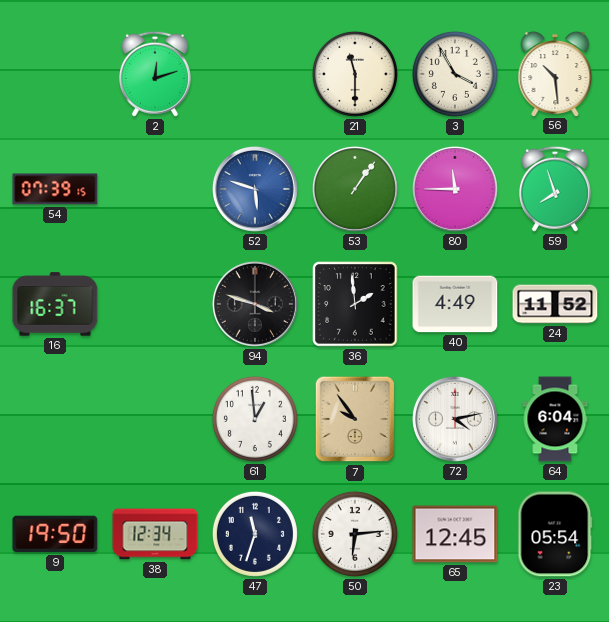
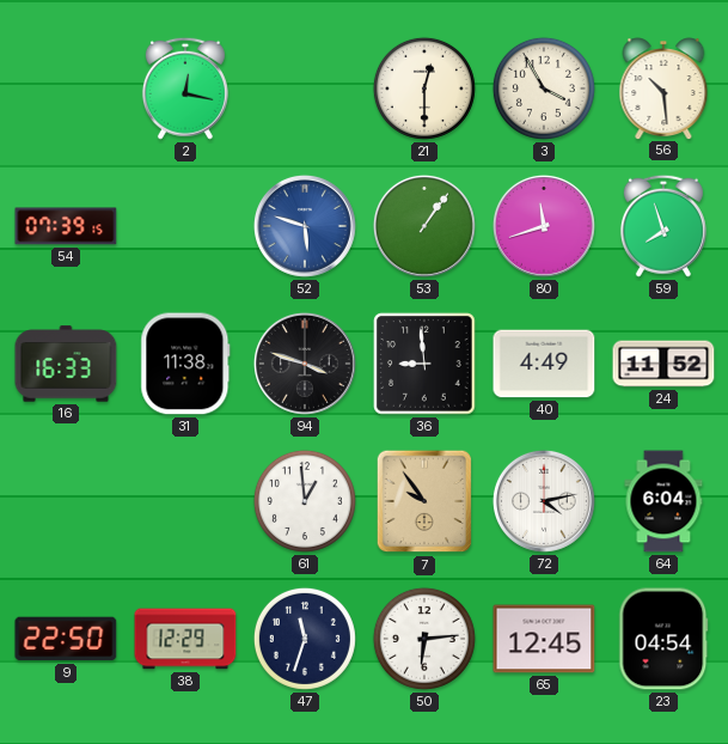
2: 12:12 -> 12:17
21: 11:30 -> 12:30
80: 11:45 -> 11:42
16: 16:37 -> 16:33
31: none -> 11:38
36: 1:59 -> 8:59
9: 19:50 -> 22:50
38: 12:34 -> 12:29
23: 05:54 -> 04:54
